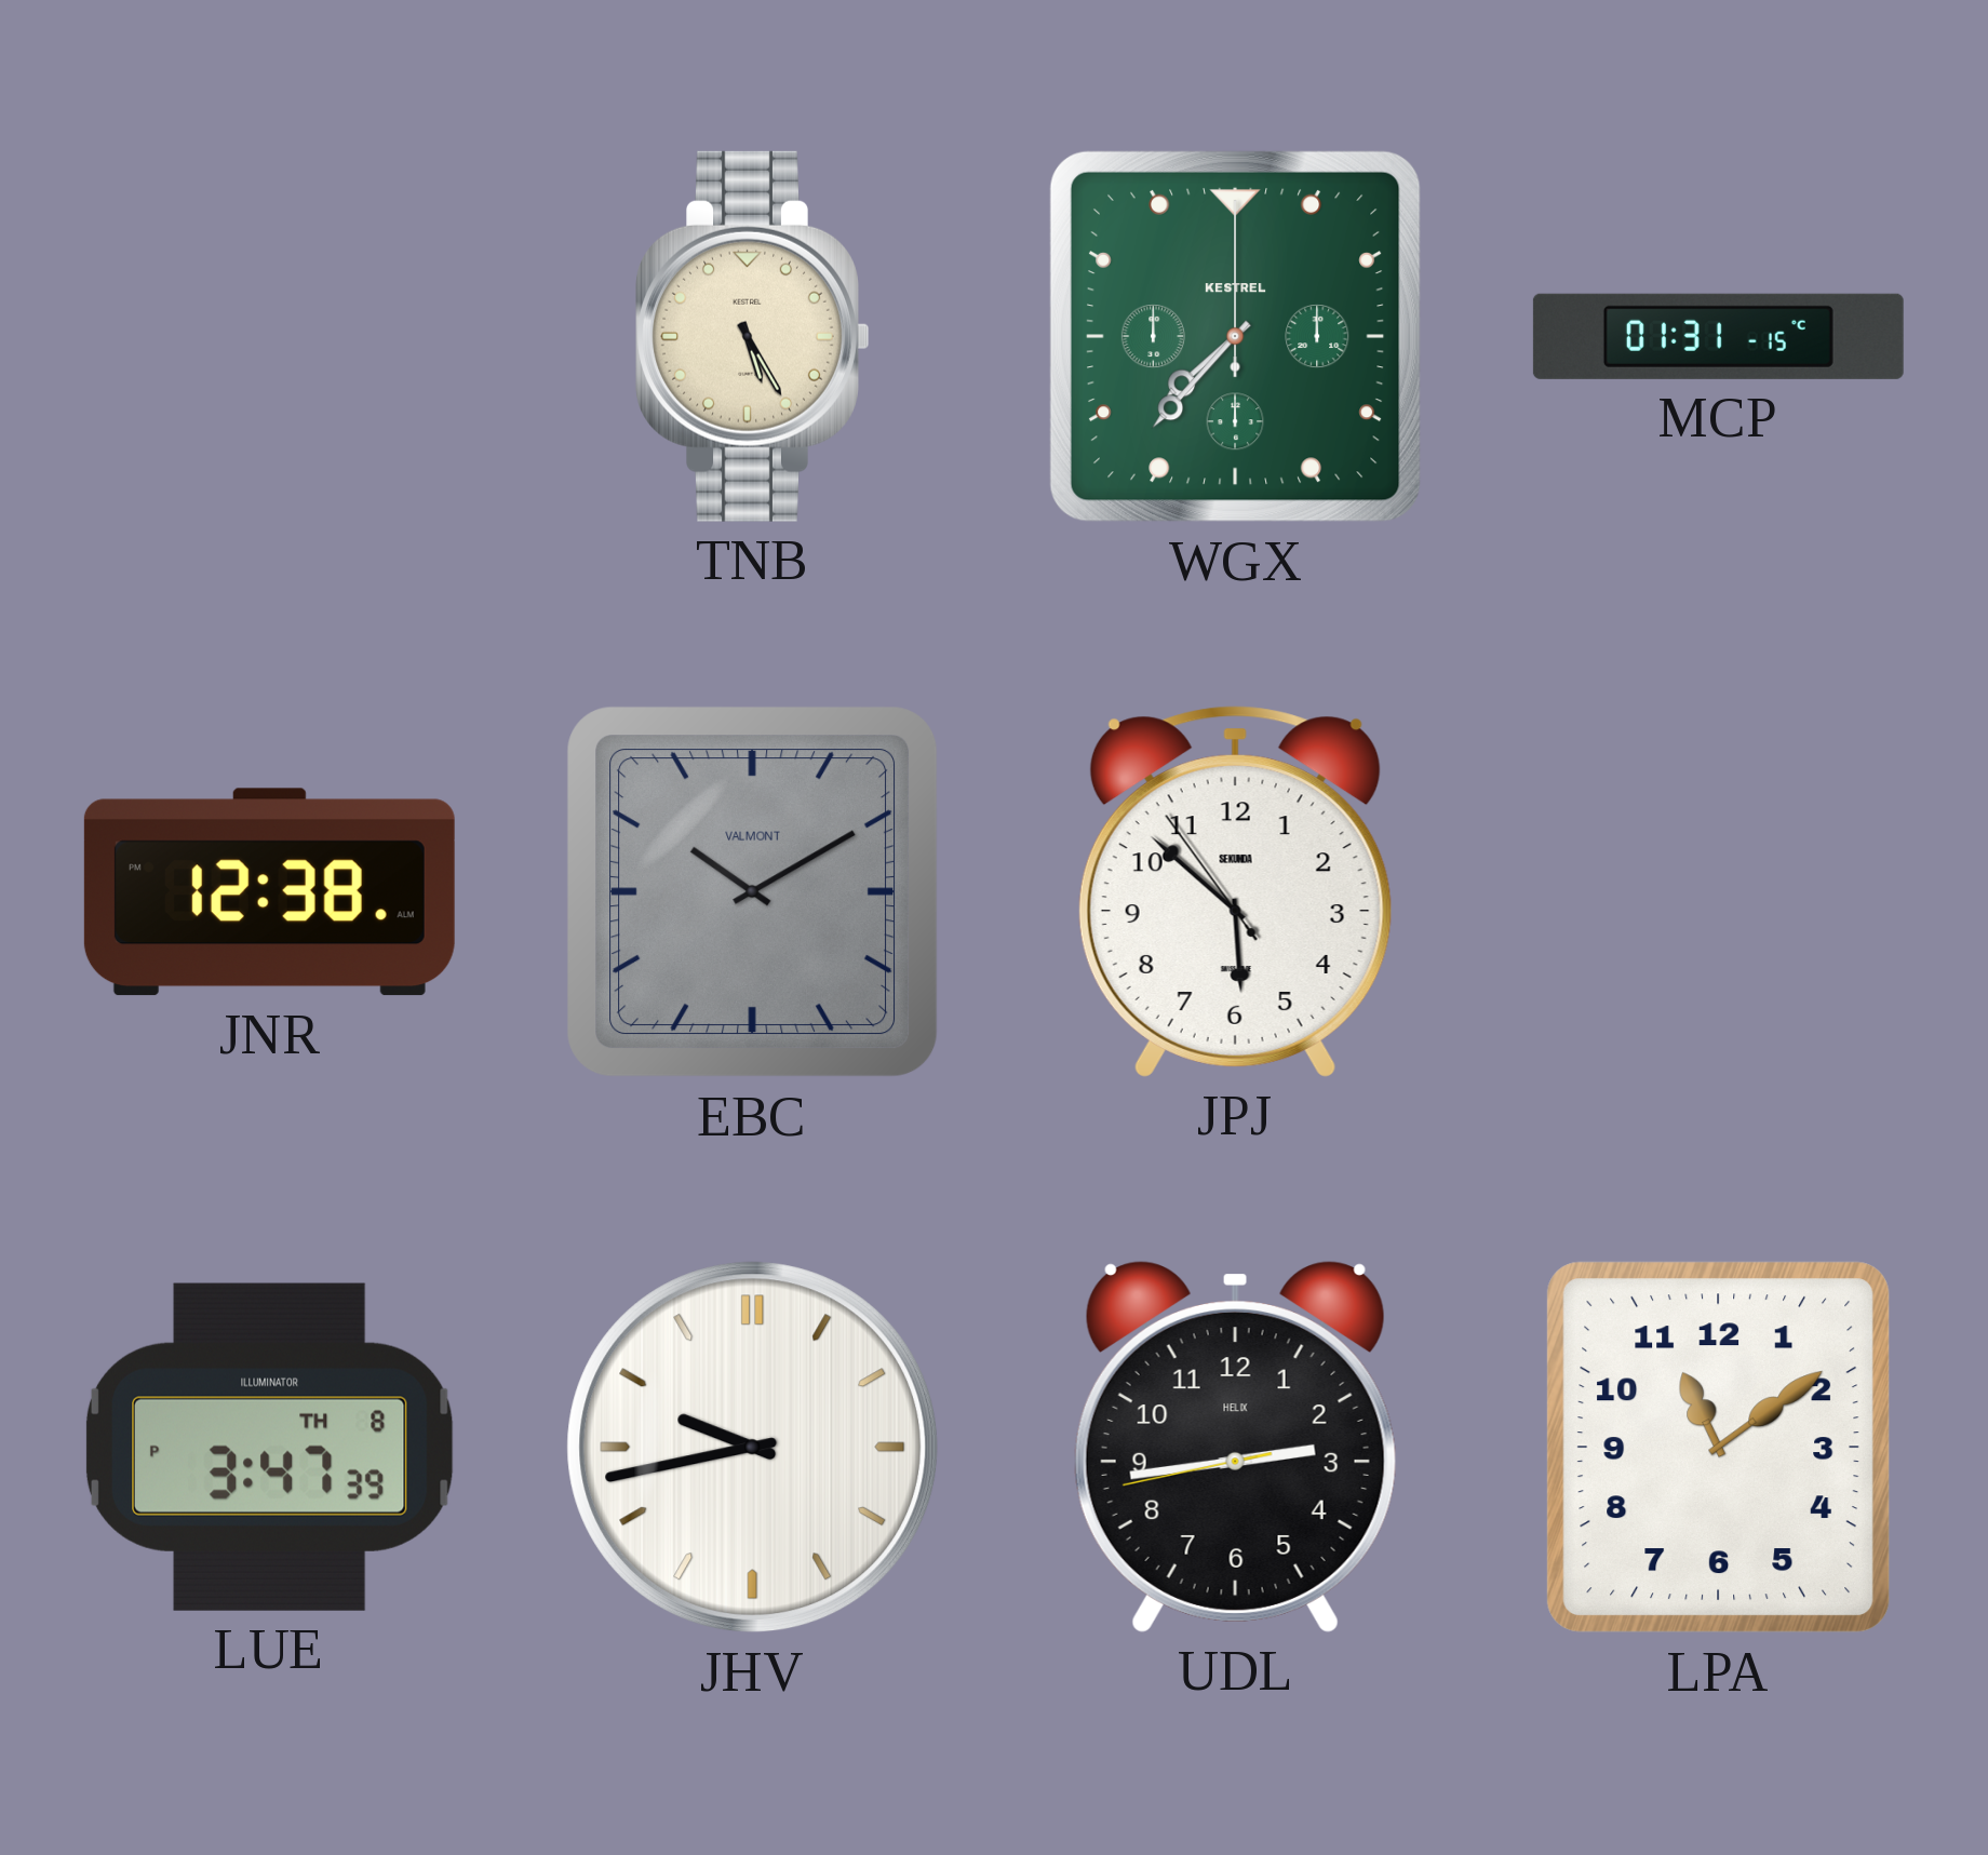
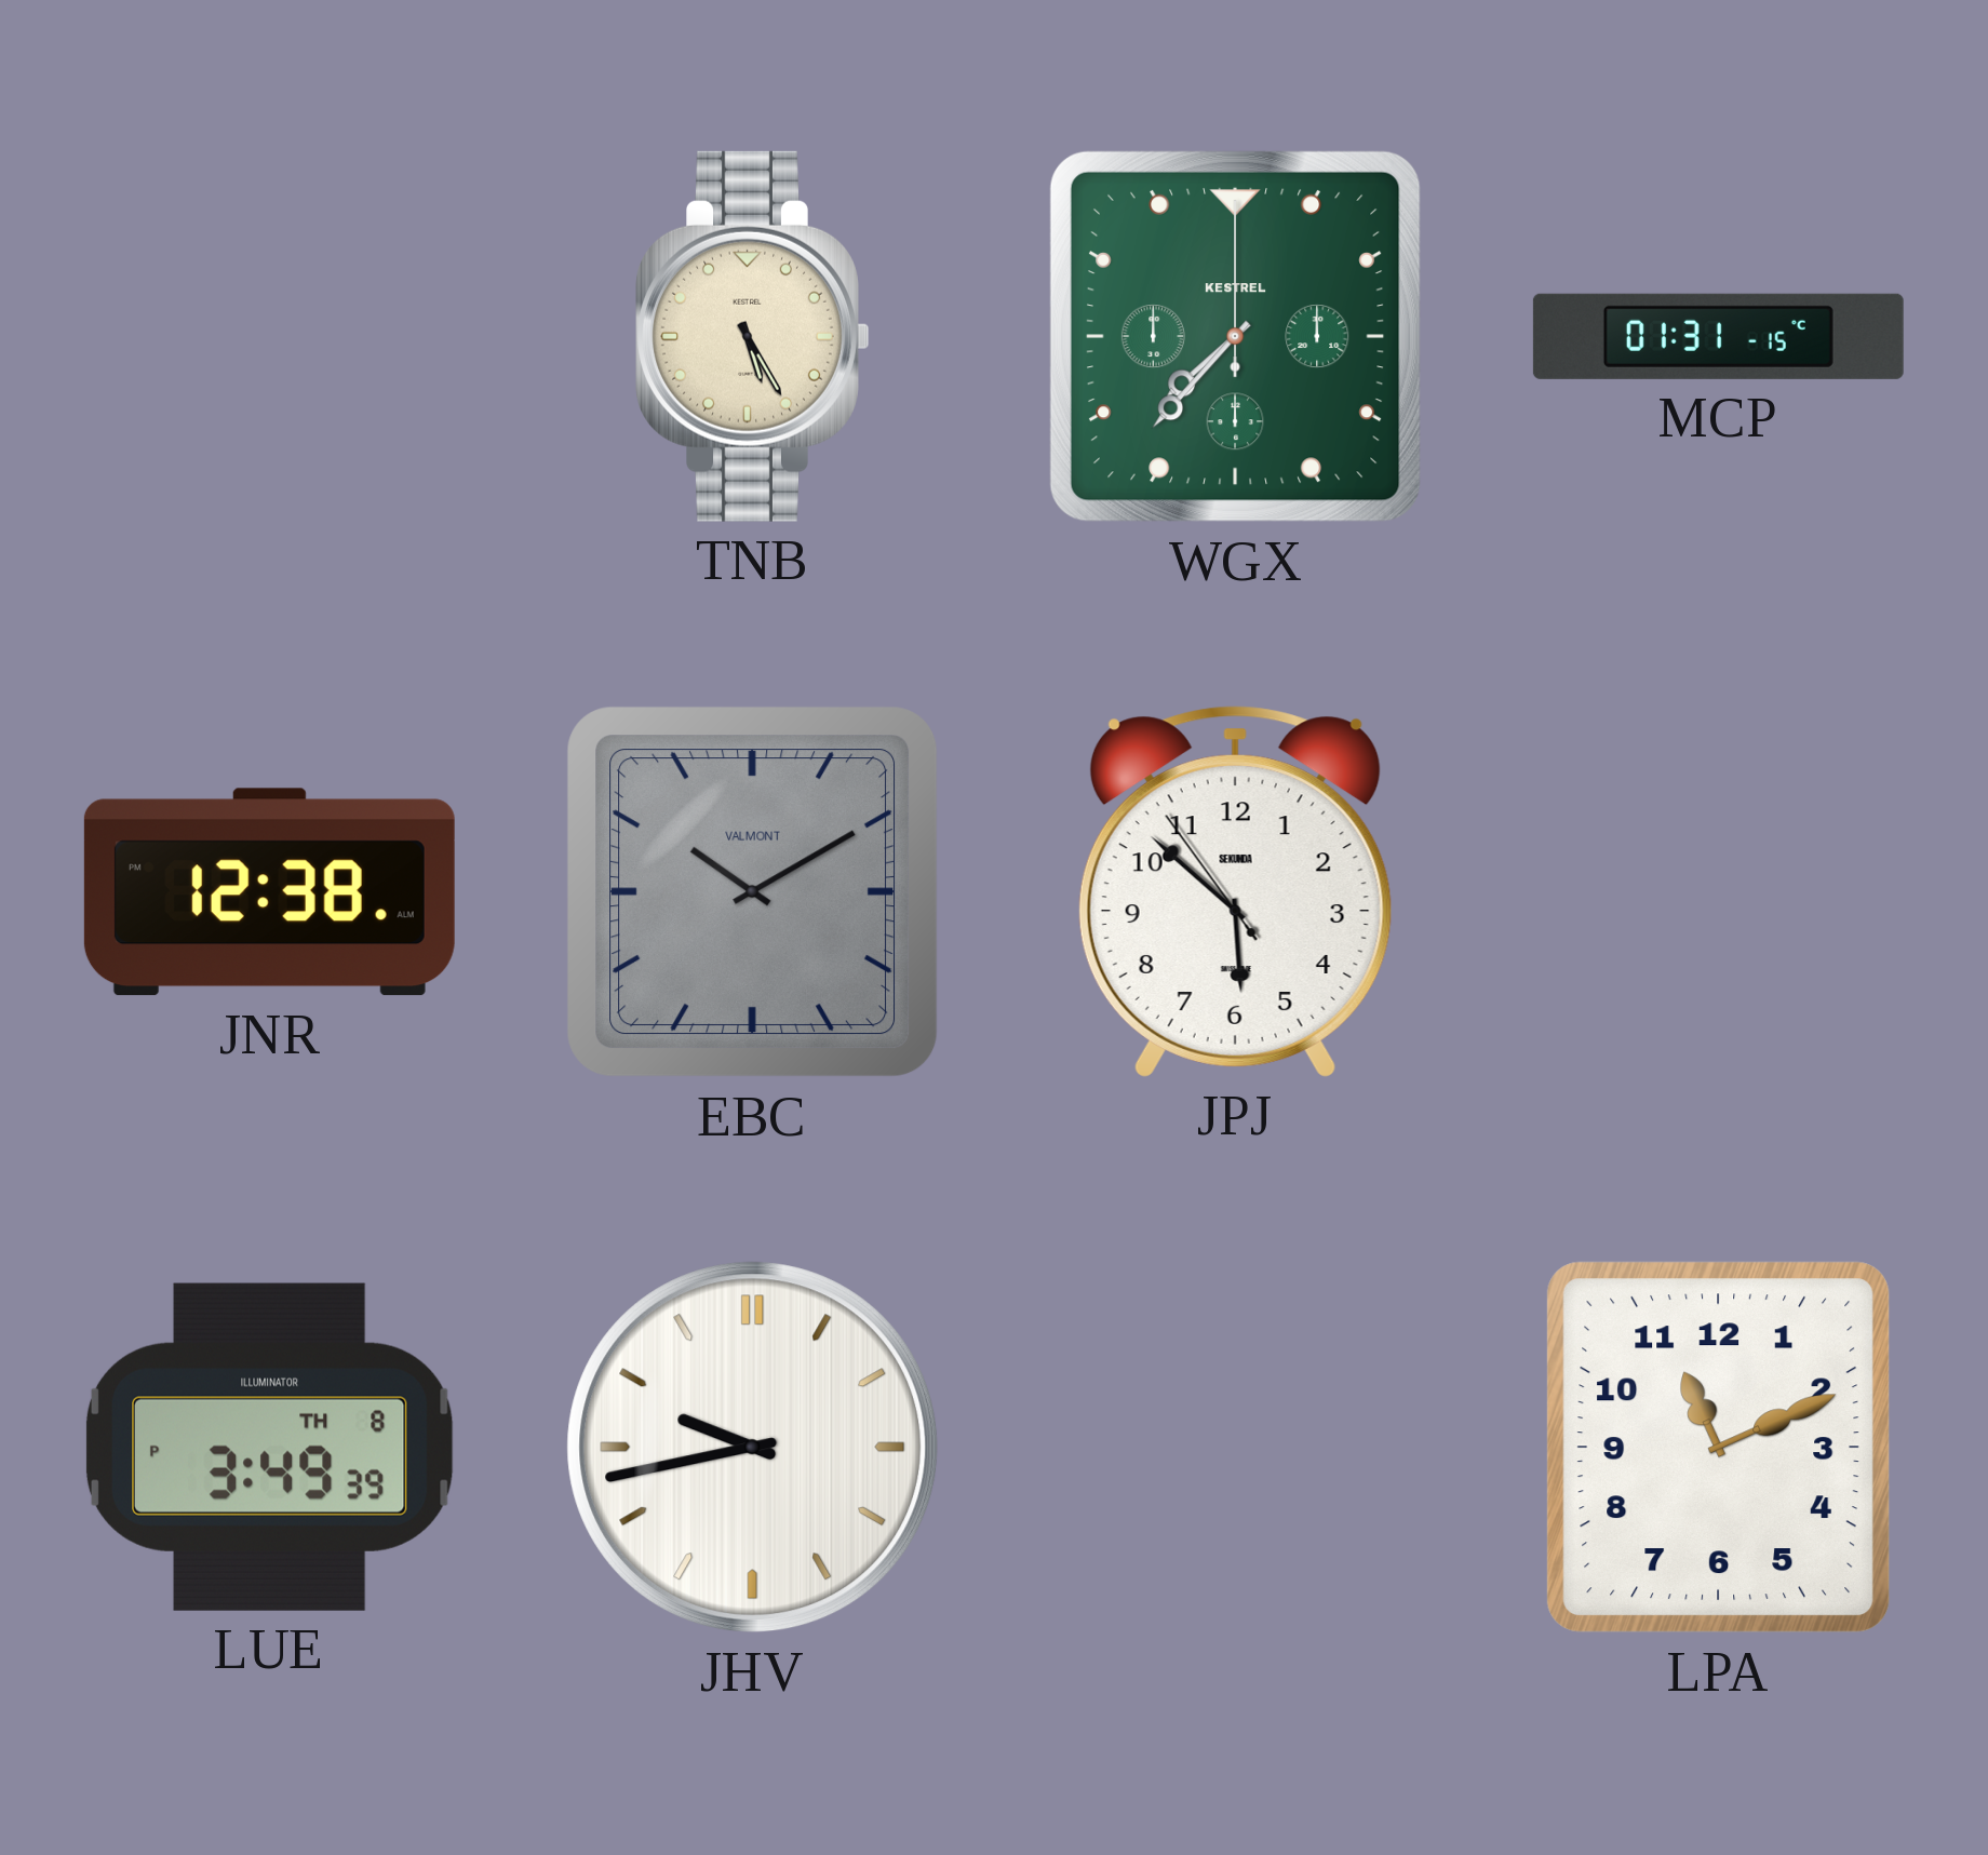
LUE: 3:47 -> 3:49
UDL: 2:43 -> none
LPA: 11:09 -> 11:11
